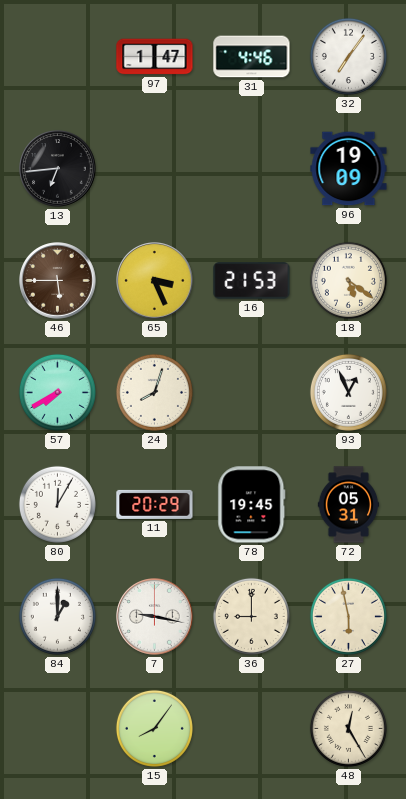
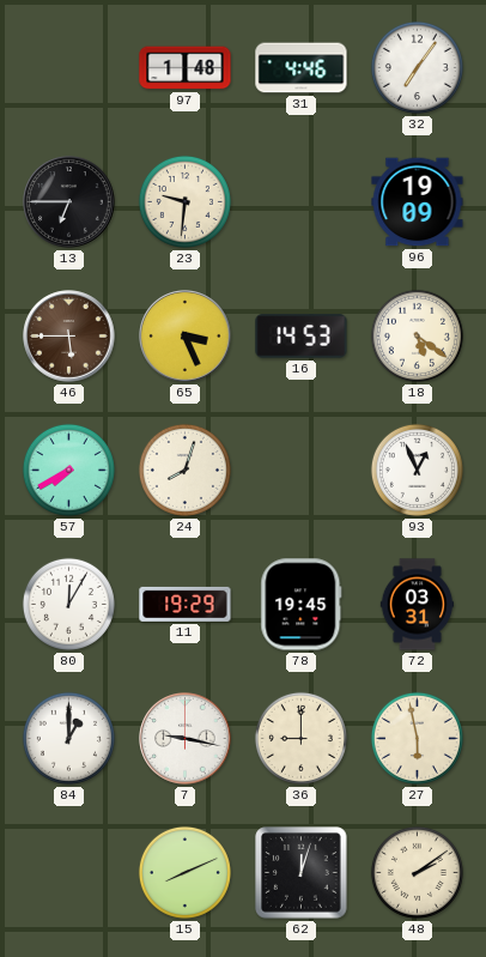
97: 1:47 -> 1:48
13: 6:44 -> 6:45
23: none -> 9:31
16: 21:53 -> 14:53
11: 20:29 -> 19:29
72: 05:31 -> 03:31
15: 8:06 -> 8:11
62: none -> 12:03
48: 12:25 -> 2:09
